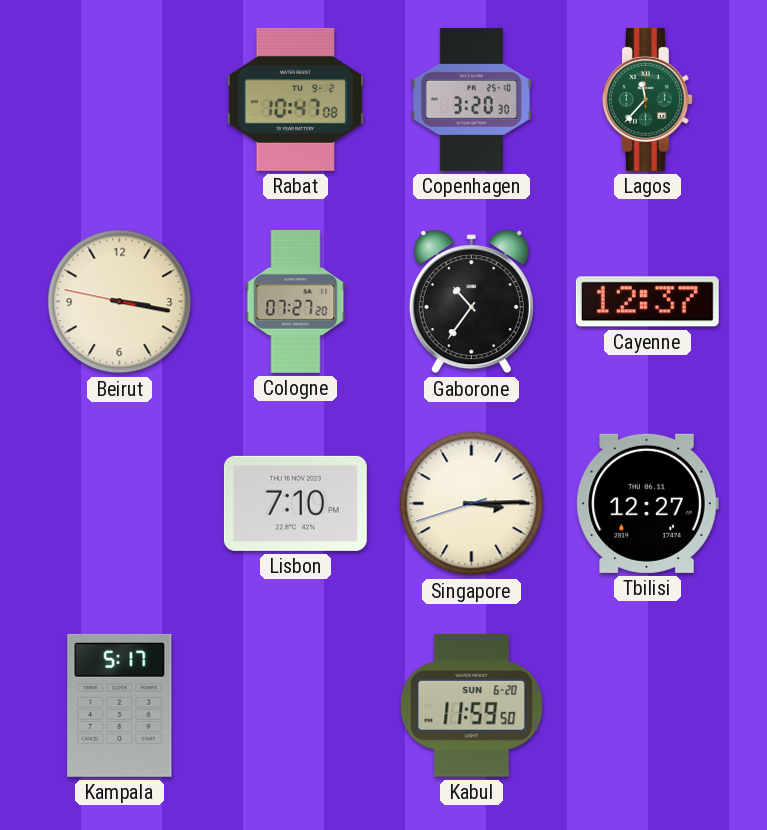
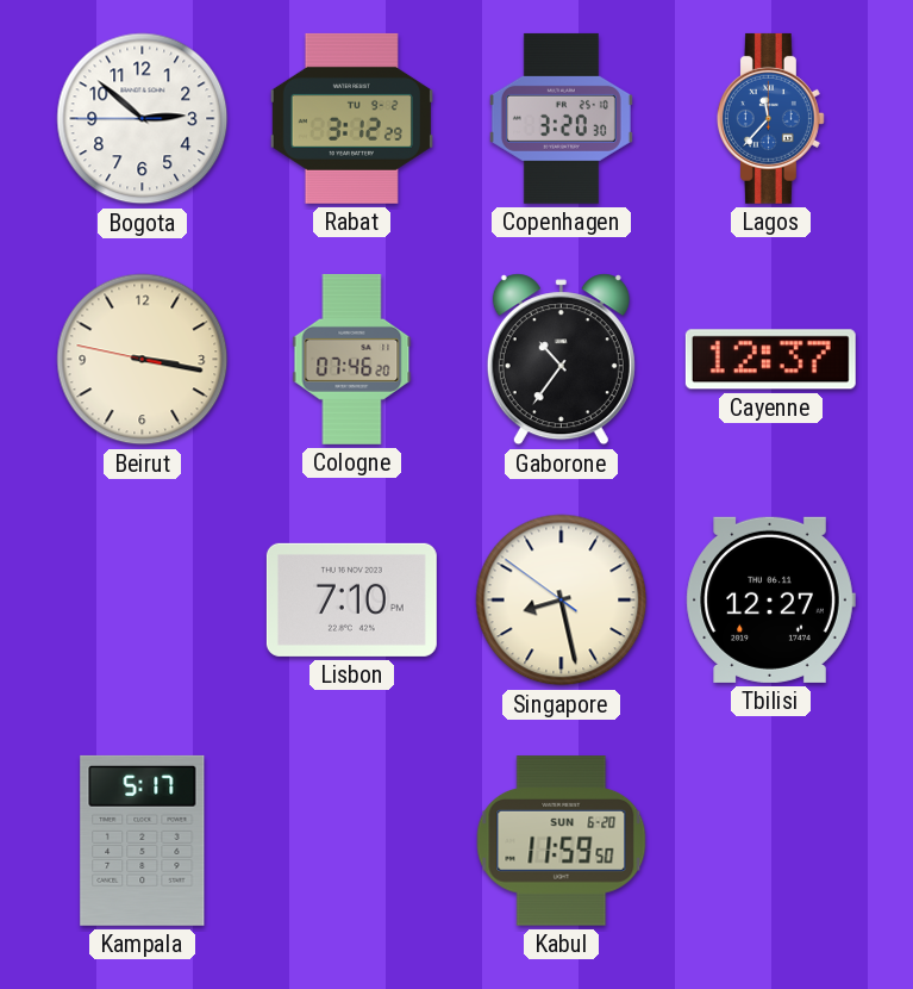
Bogota: none -> 2:51
Rabat: 10:47 -> 3:12
Lagos dial: green -> blue
Cologne: 07:27 -> 07:46
Singapore: 3:14 -> 8:27
